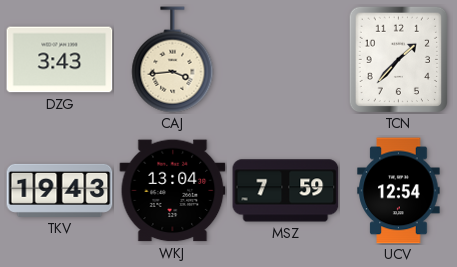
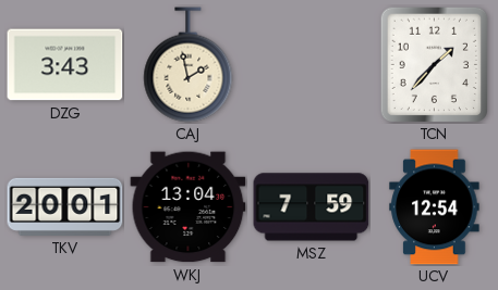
CAJ: 3:44 -> 1:58
TKV: 19:43 -> 20:01
